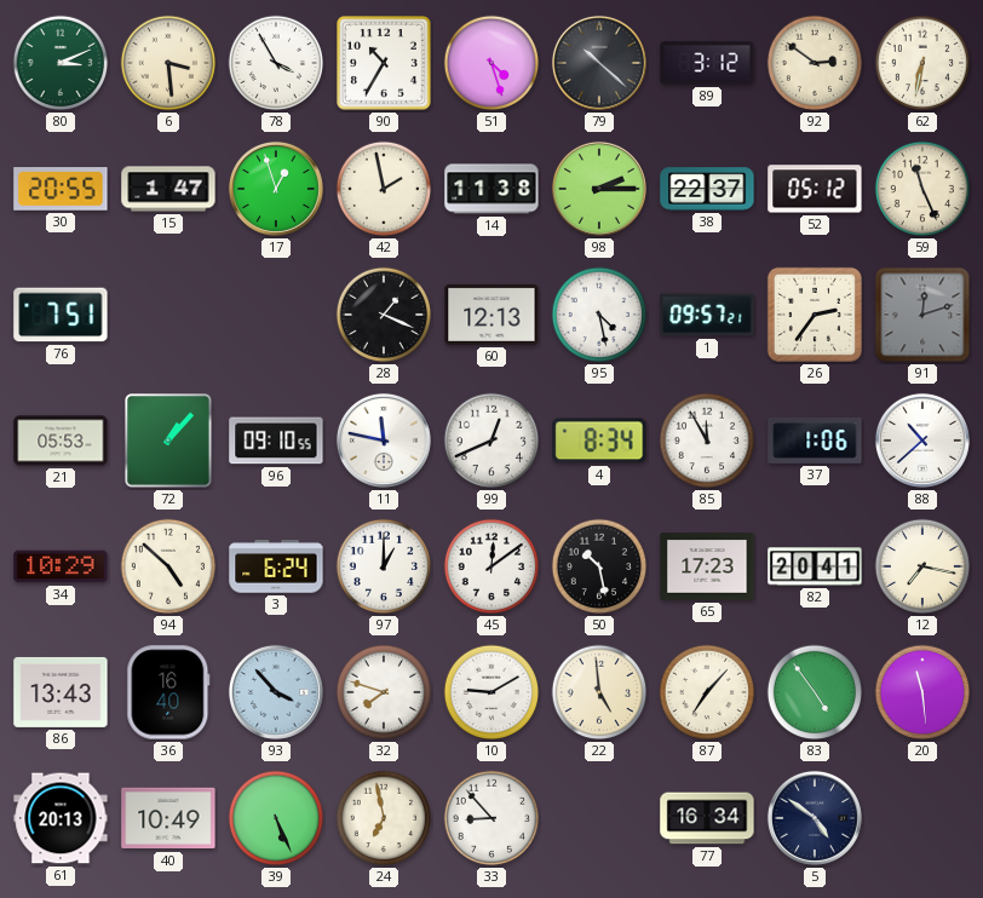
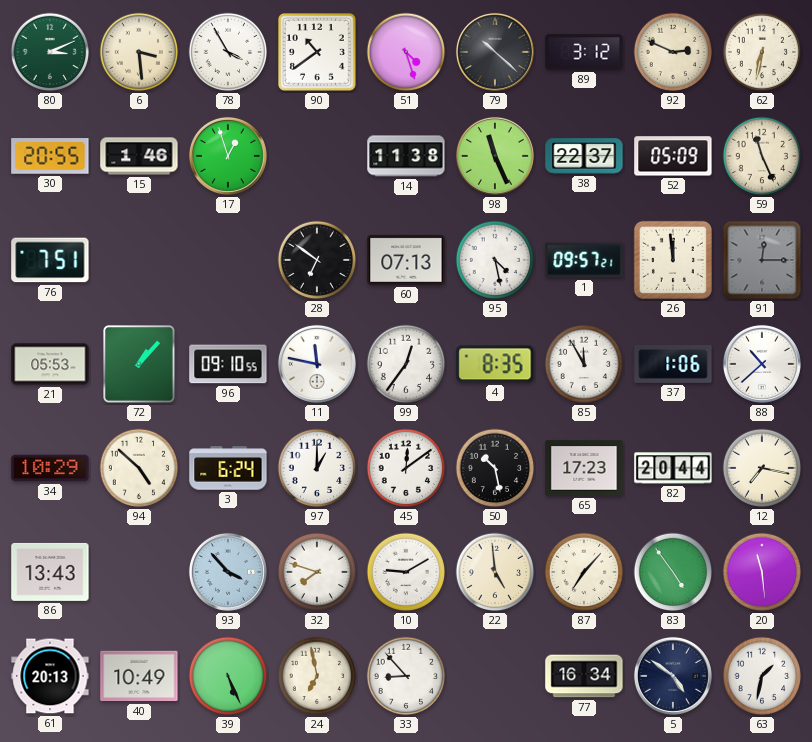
90: 10:35 -> 10:39
92: 2:51 -> 2:49
15: 1:47 -> 1:46
42: 1:58 -> none
98: 2:15 -> 11:26
52: 05:12 -> 05:09
28: 1:19 -> 6:51
60: 12:13 -> 07:13
26: 2:36 -> 11:59
91: 12:12 -> 12:15
99: 12:41 -> 12:36
4: 8:34 -> 8:35
82: 20:41 -> 20:44
36: 16:40 -> none
63: none -> 1:32
